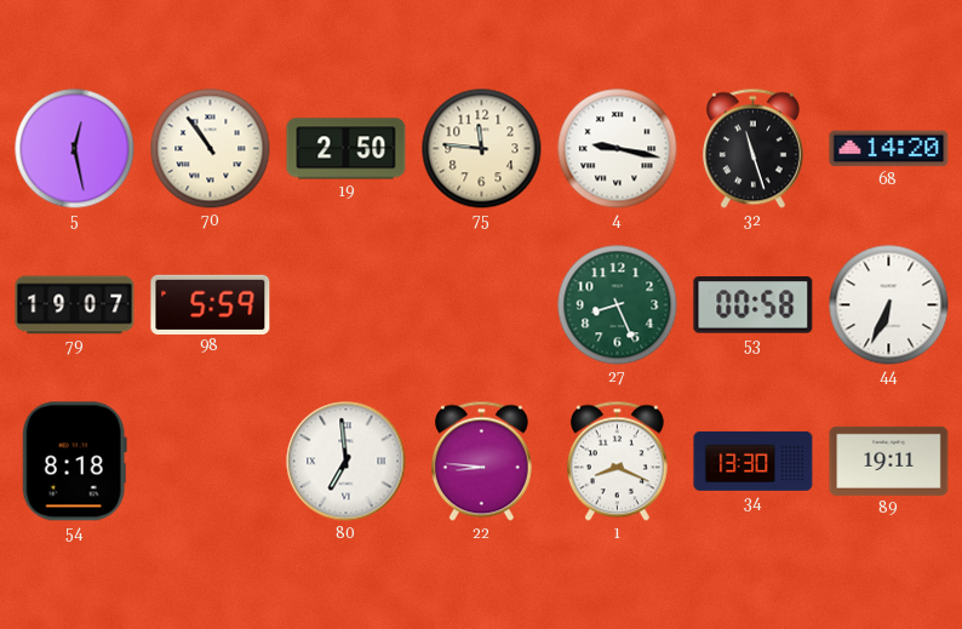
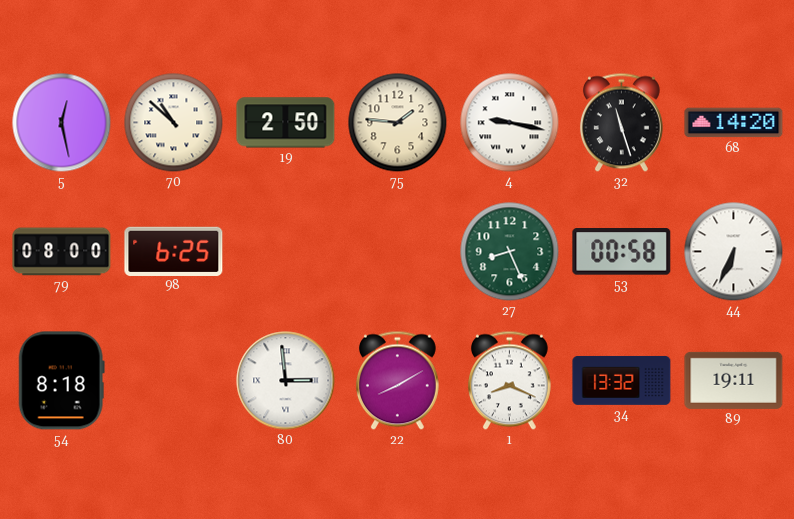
70: 10:54 -> 10:52
75: 11:46 -> 1:46
79: 19:07 -> 08:00
98: 5:59 -> 6:25
80: 6:59 -> 2:59
22: 8:46 -> 8:10
34: 13:30 -> 13:32
